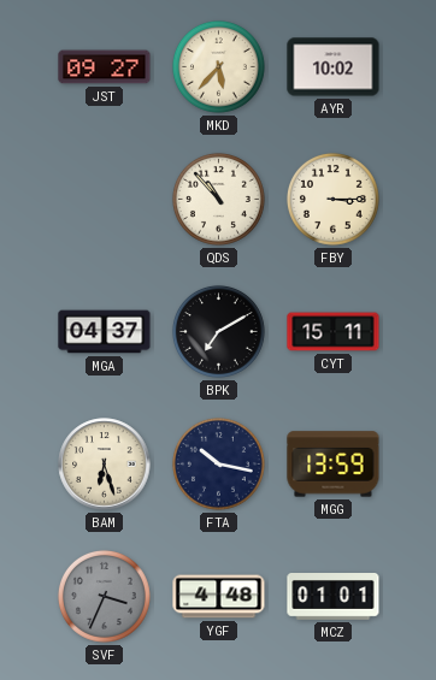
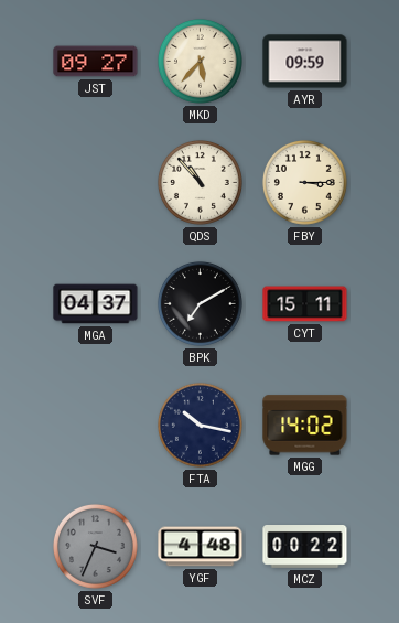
AYR: 10:02 -> 09:59
BAM: 6:27 -> none
MGG: 13:59 -> 14:02
MCZ: 01:01 -> 00:22
